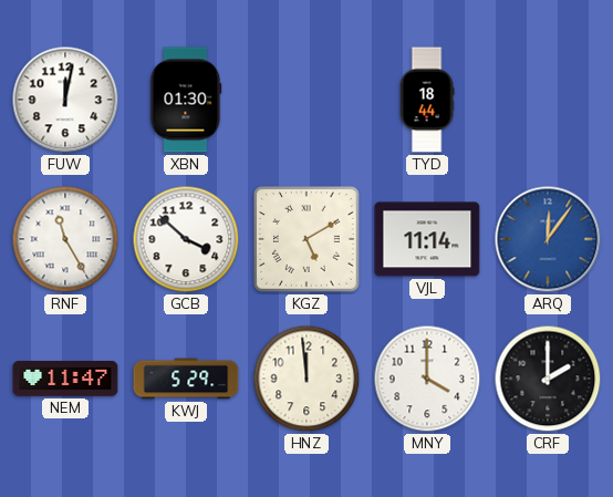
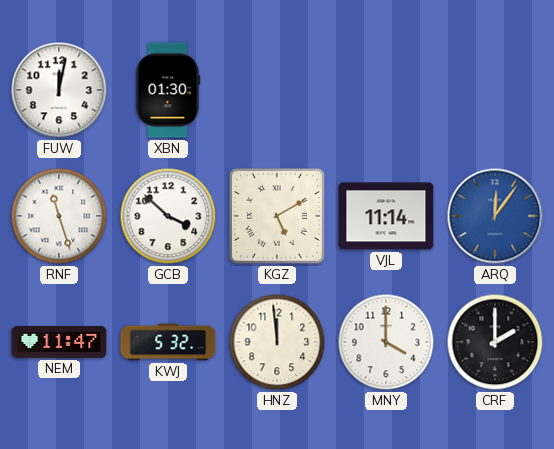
TYD: 18:44 -> none
RNF: 11:25 -> 11:27
KWJ: 5:29 -> 5:32
